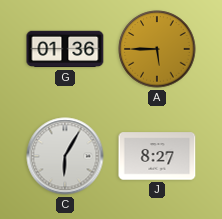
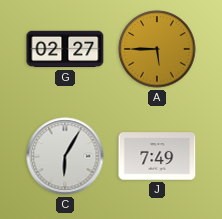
G: 01:36 -> 02:27
J: 8:27 -> 7:49
